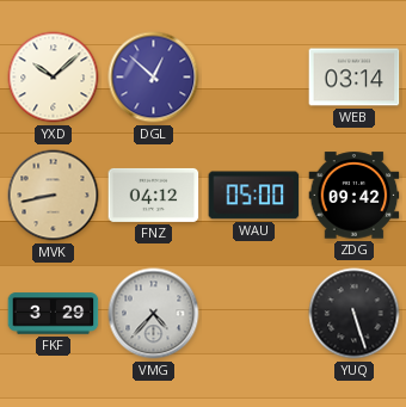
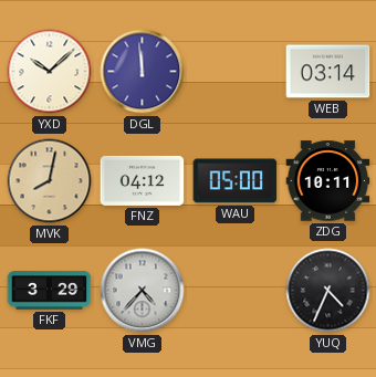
DGL: 12:52 -> 11:59
MVK: 8:43 -> 8:02
ZDG: 09:42 -> 10:11
YUQ: 5:27 -> 4:34
